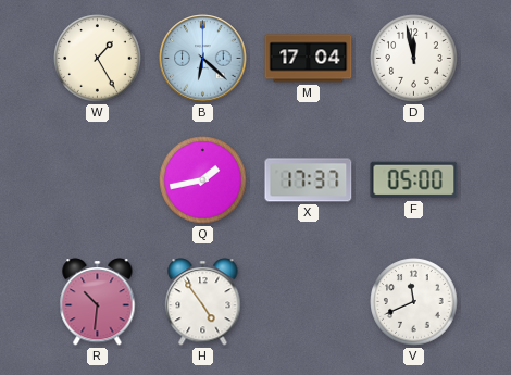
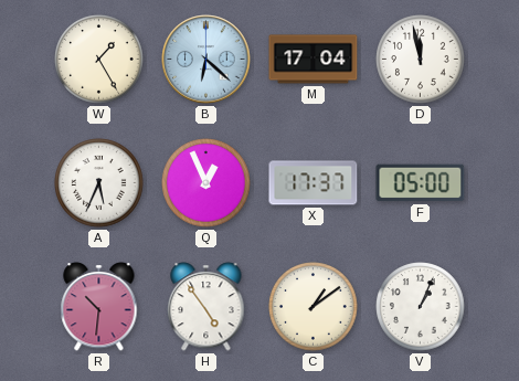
A: none -> 5:34
Q: 1:43 -> 12:56
C: none -> 1:09
V: 11:41 -> 1:04
